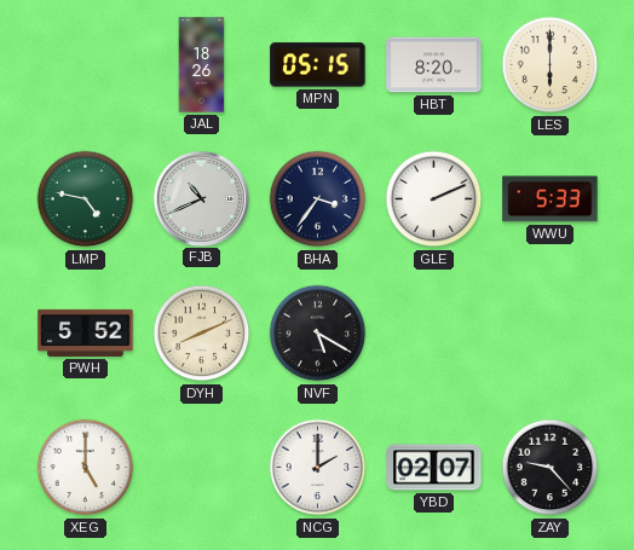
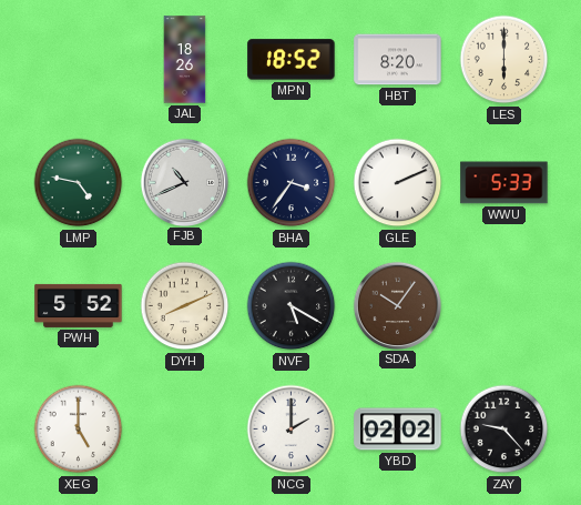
MPN: 05:15 -> 18:52
SDA: none -> 10:06
YBD: 02:07 -> 02:02
